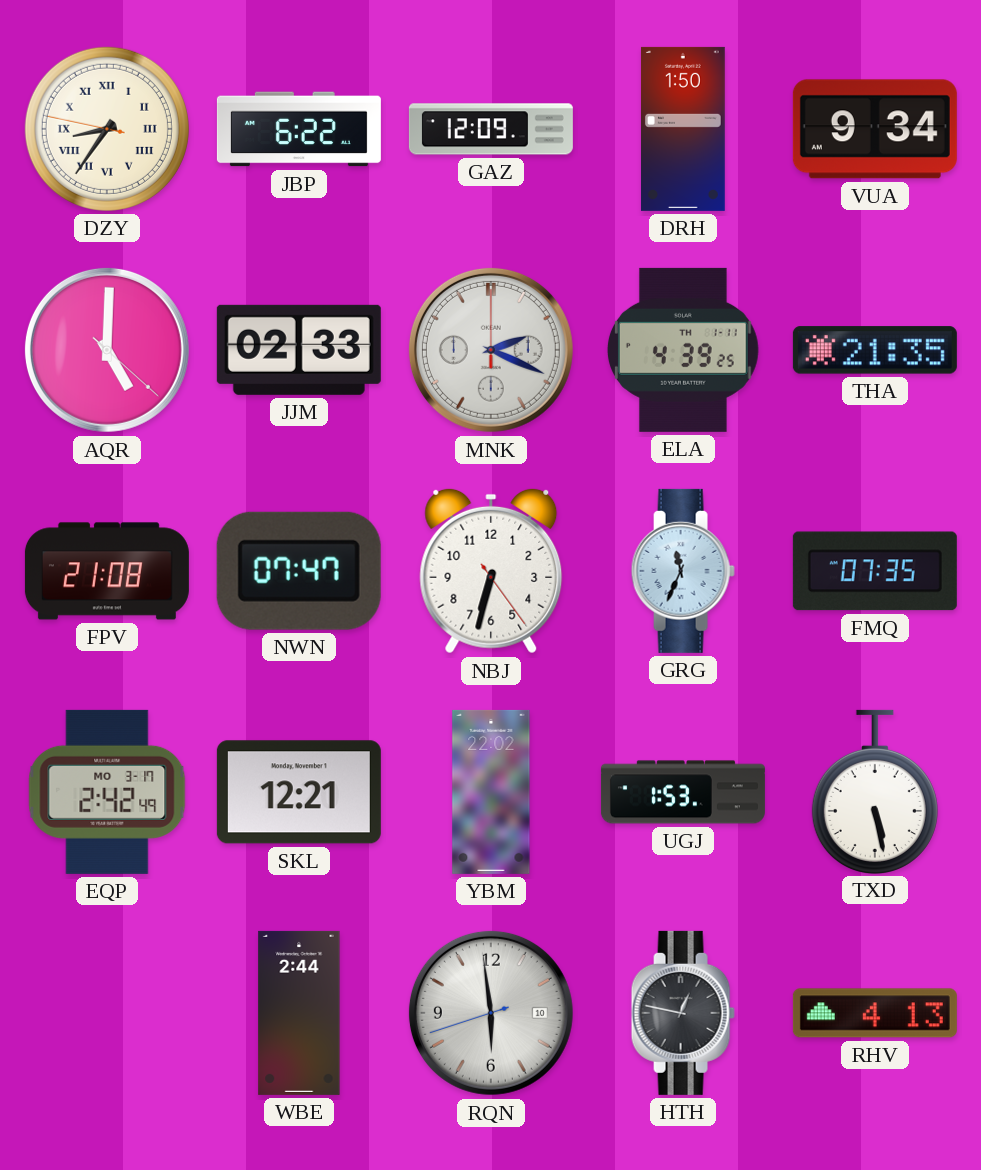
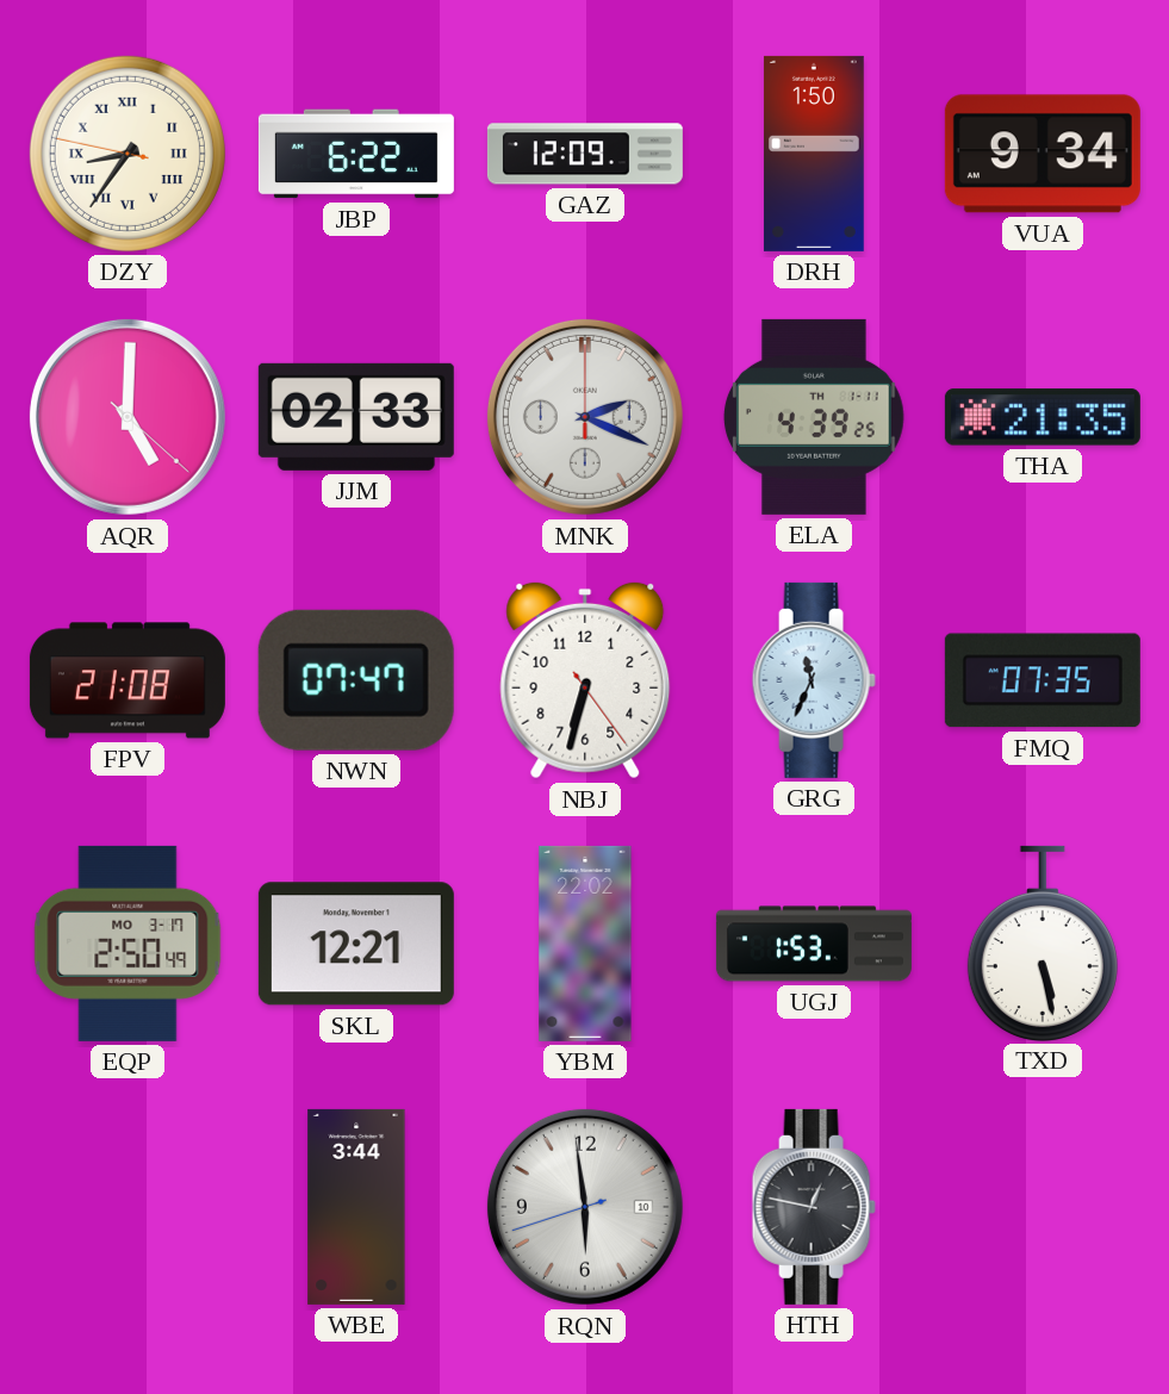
EQP: 2:42 -> 2:50
WBE: 2:44 -> 3:44
RHV: 4:13 -> none
